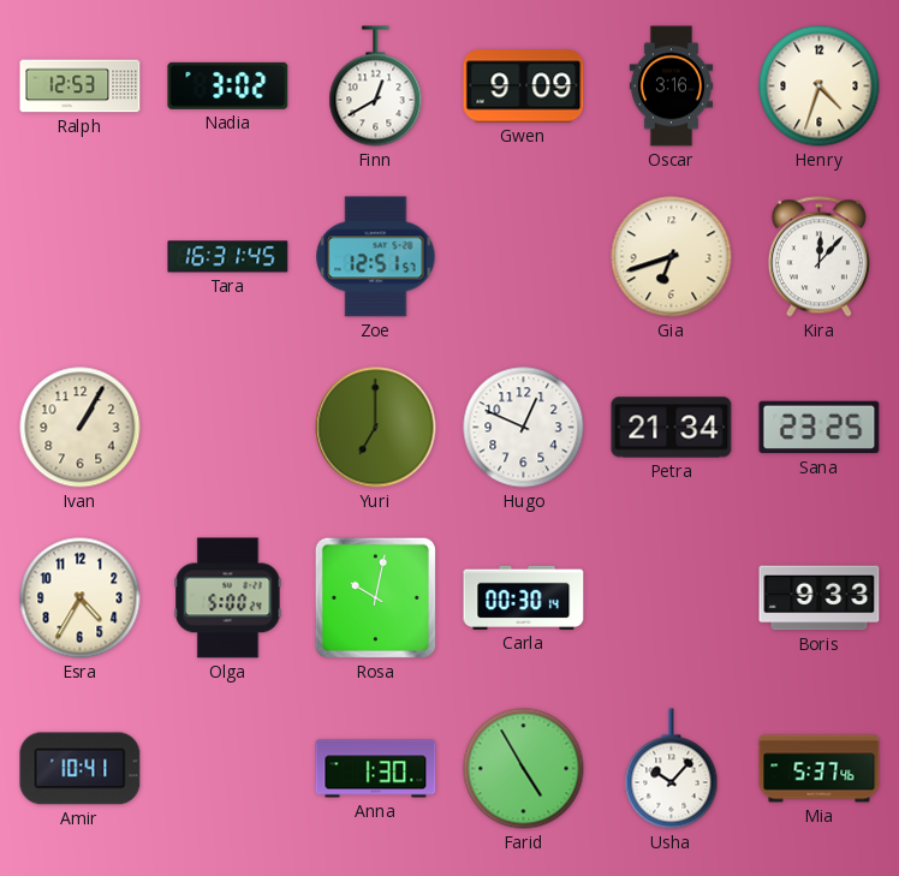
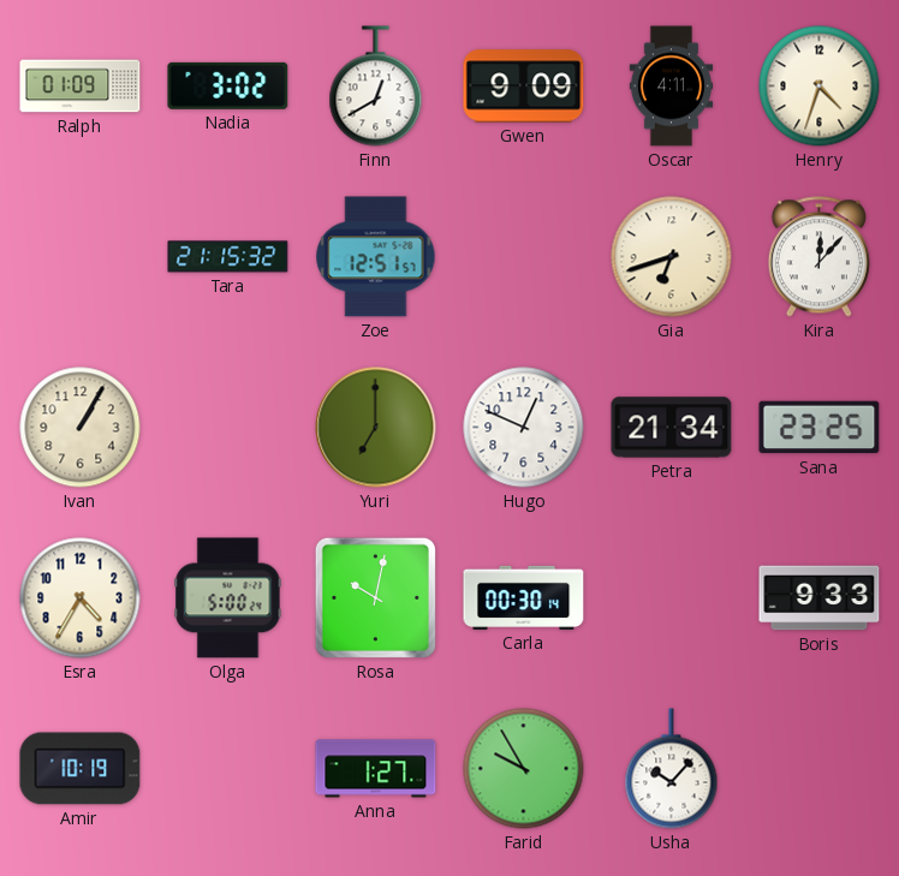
Ralph: 12:53 -> 01:09
Oscar: 3:16 -> 4:11
Tara: 16:31 -> 21:15
Amir: 10:41 -> 10:19
Anna: 1:30 -> 1:27
Farid: 4:55 -> 9:55
Mia: 5:37 -> none
